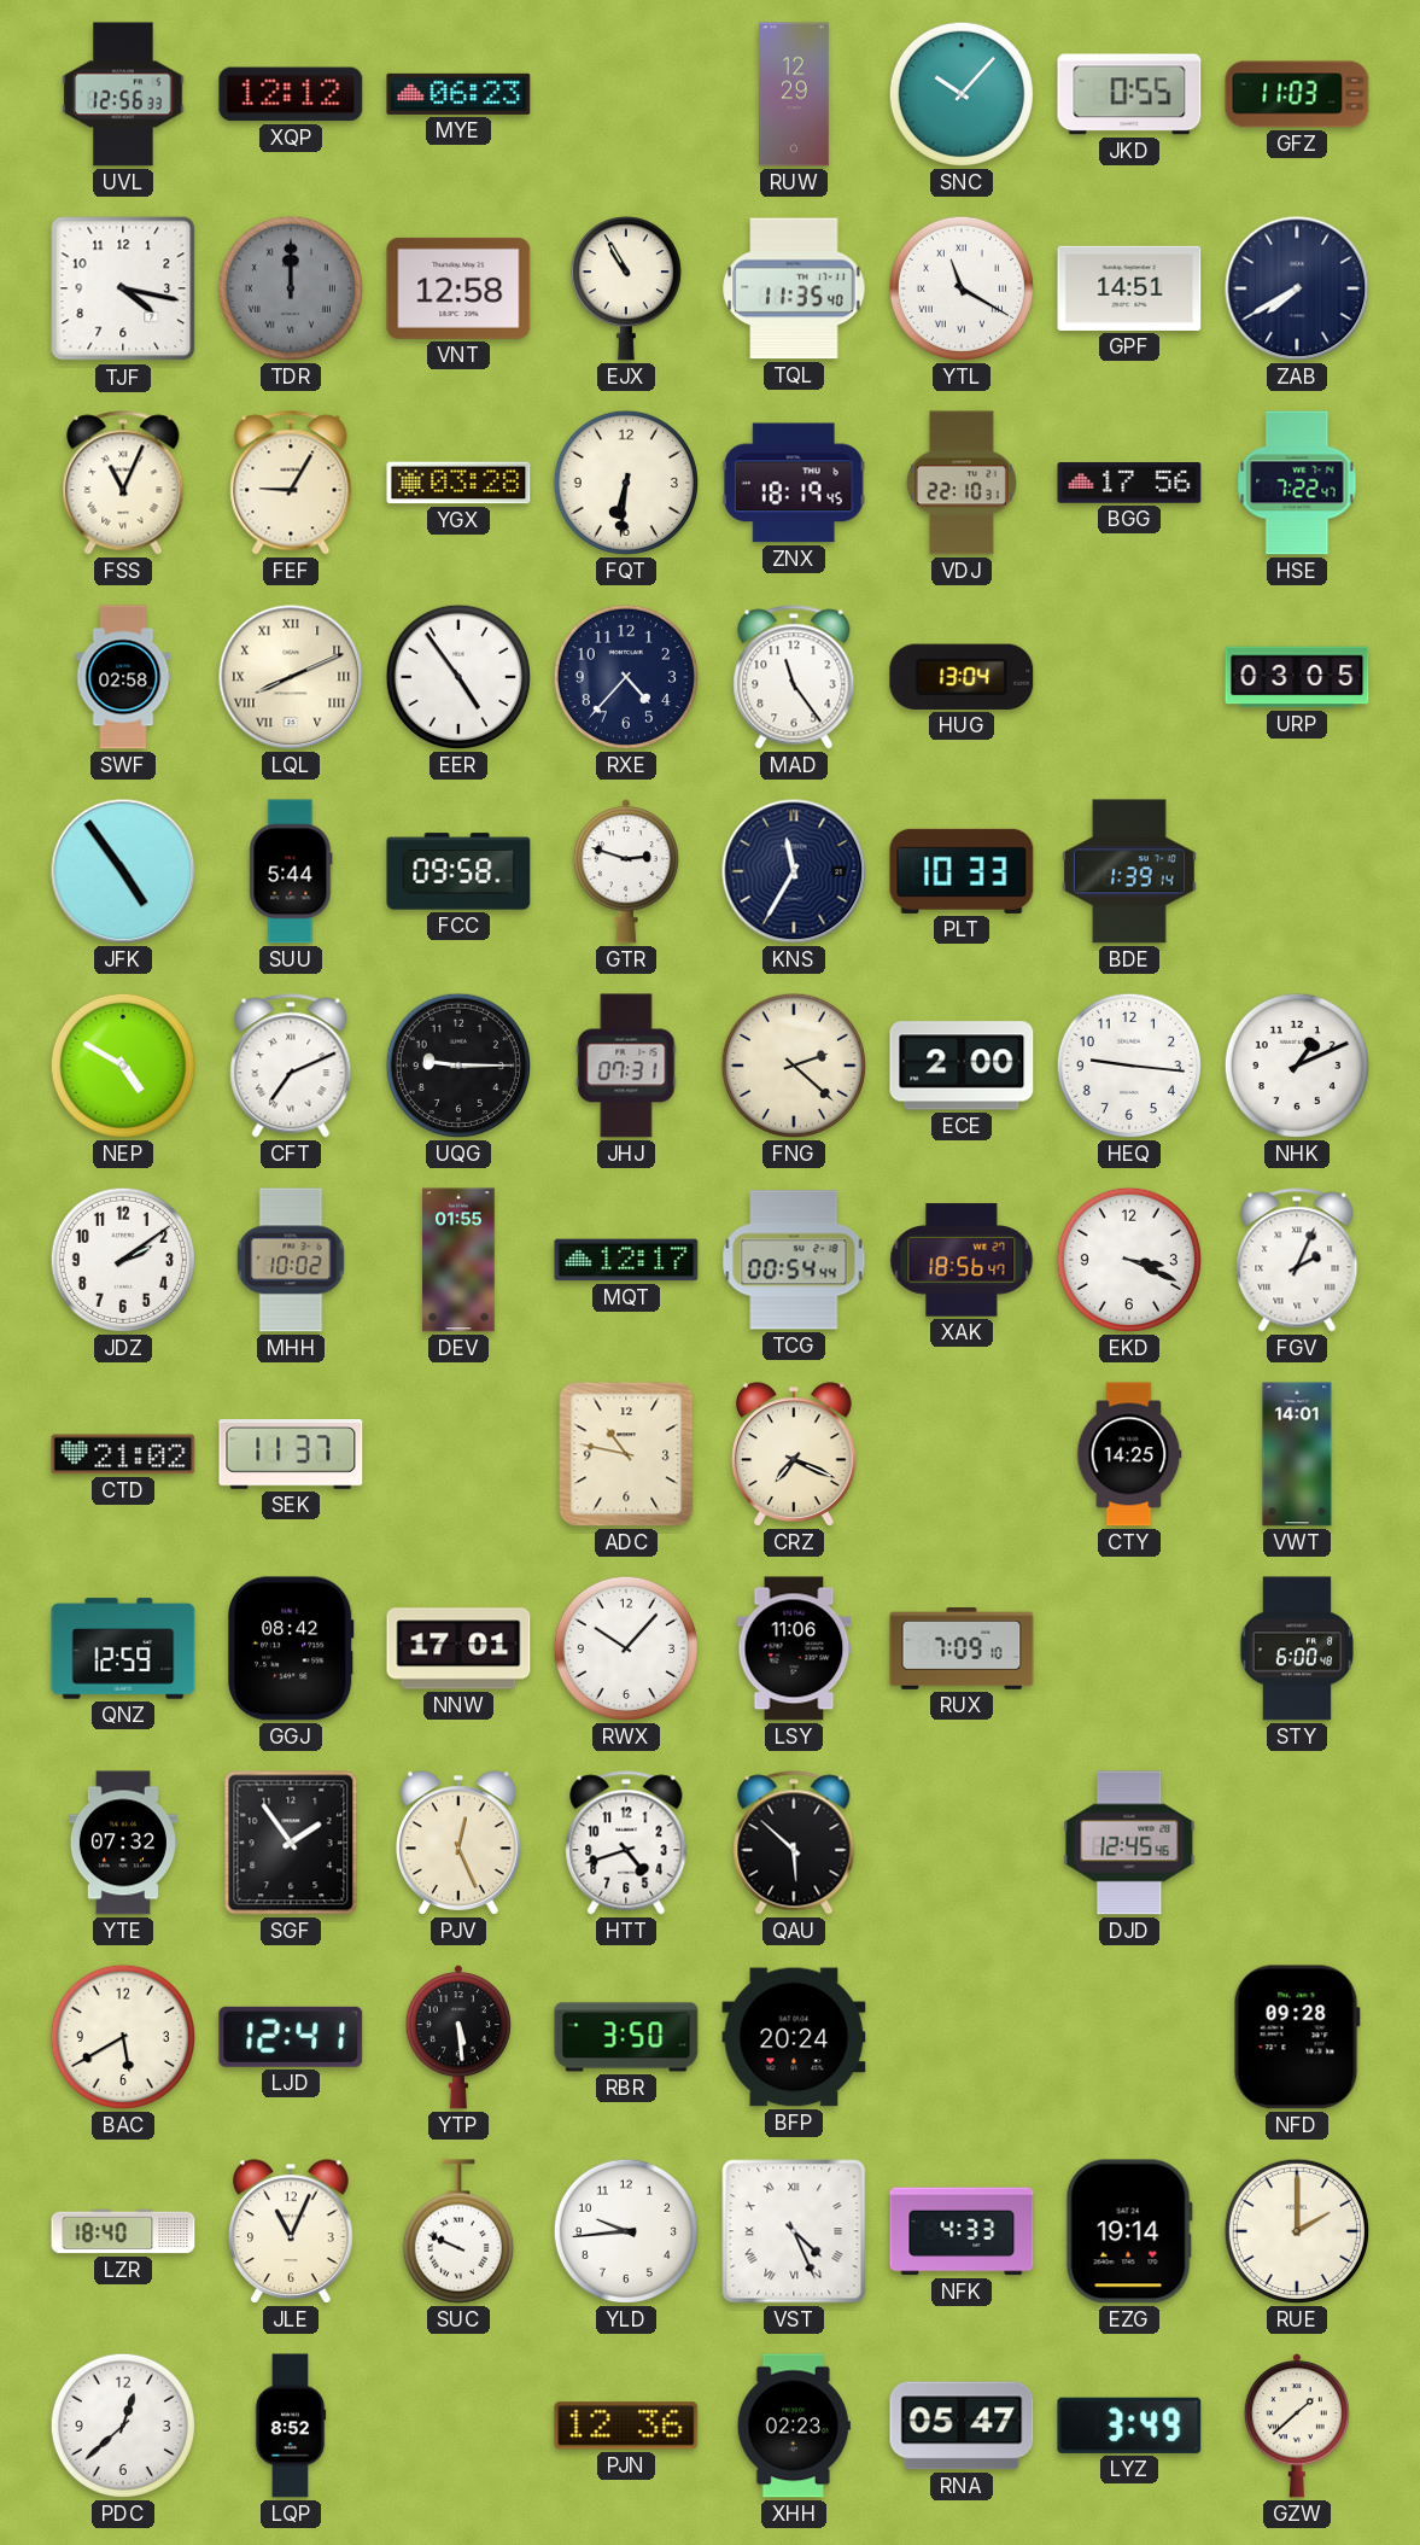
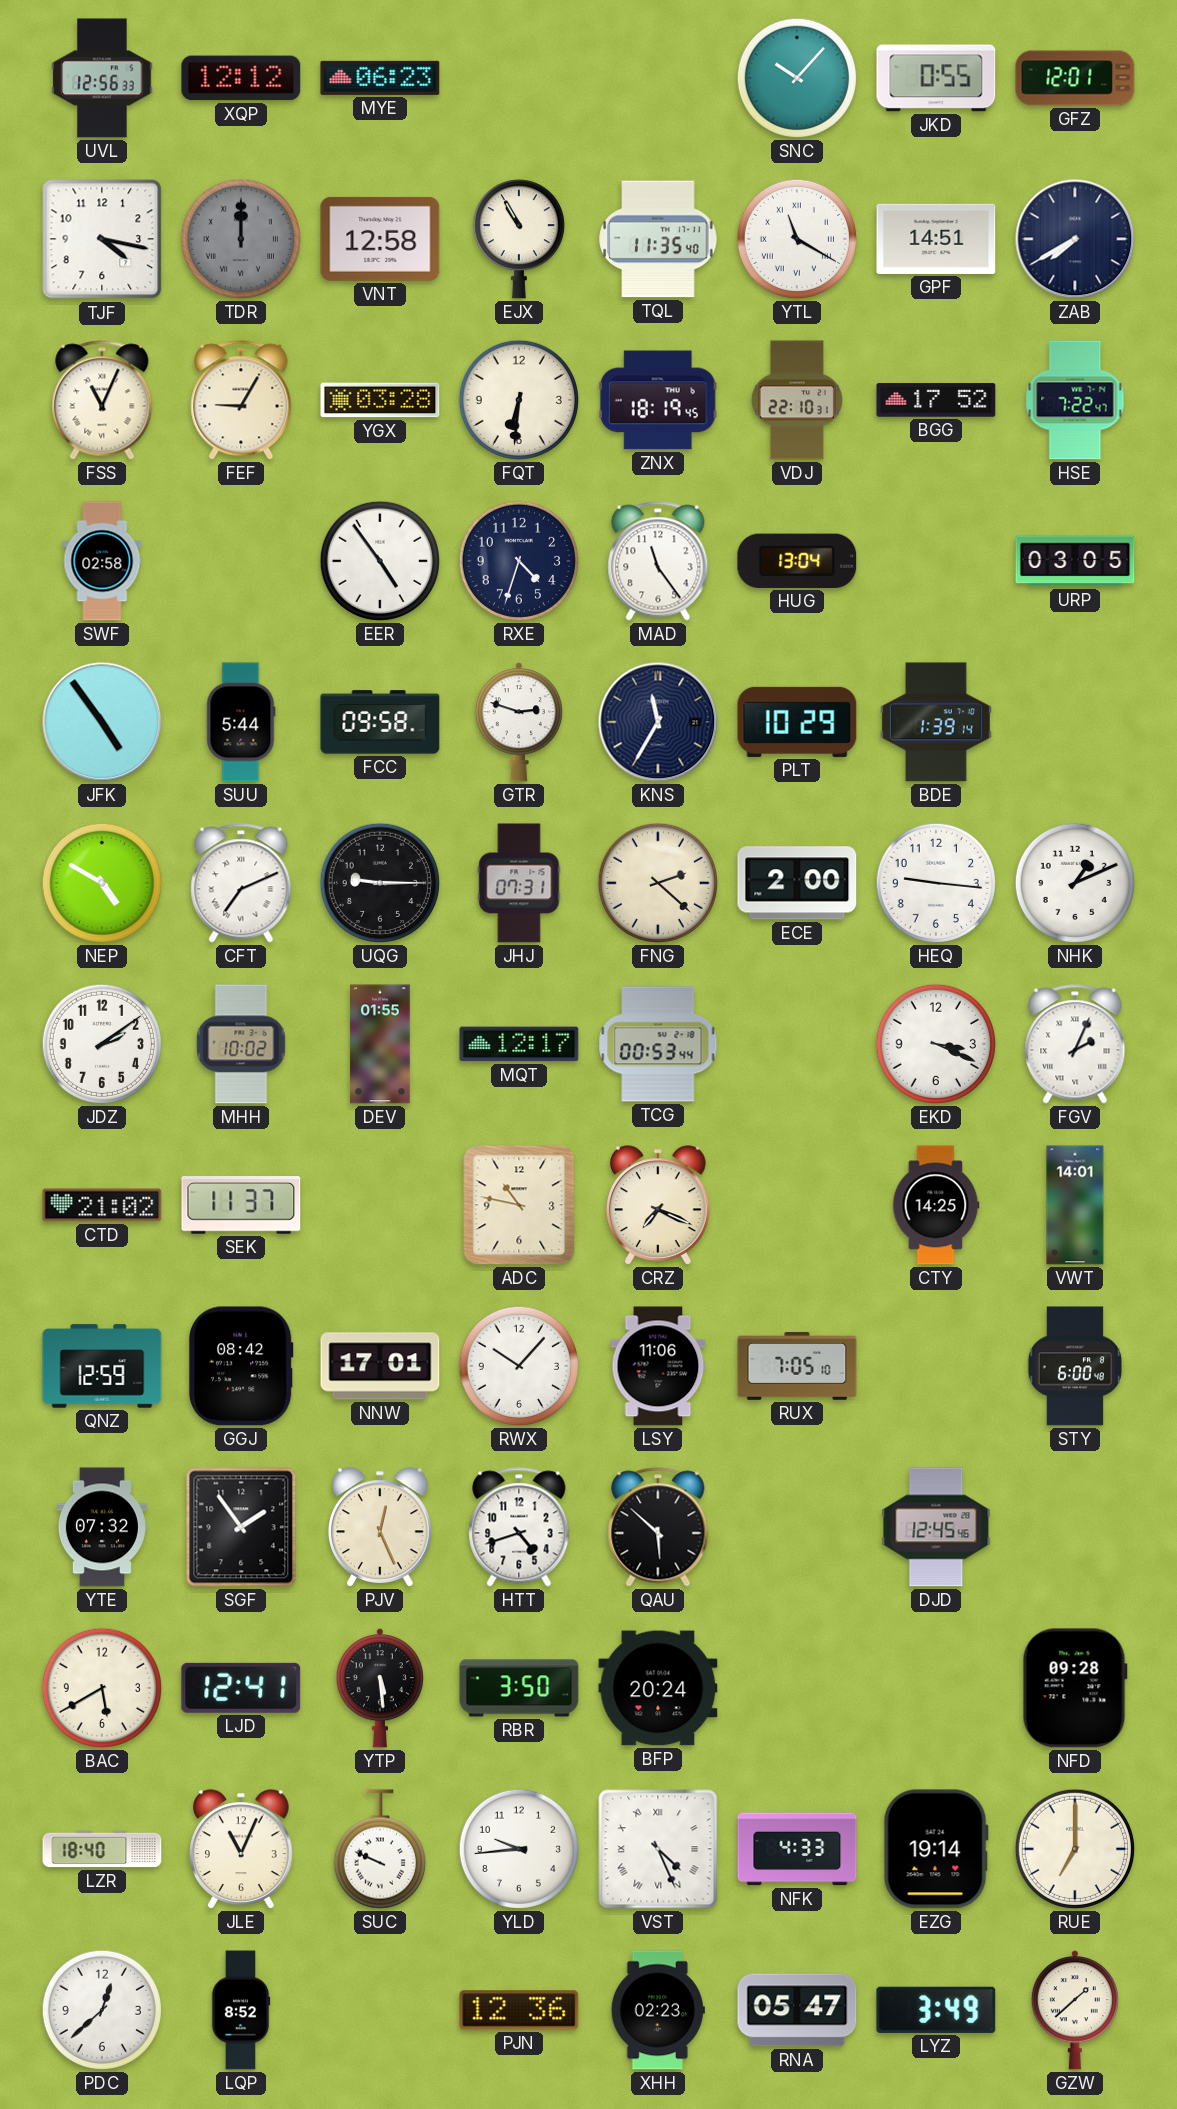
RUW: 12:29 -> none
GFZ: 11:03 -> 12:01
BGG: 17:56 -> 17:52
LQL: 8:11 -> none
RXE: 4:37 -> 4:33
PLT: 10:33 -> 10:29
TCG: 00:54 -> 00:53
XAK: 18:56 -> none
RUX: 7:09 -> 7:05
RUE: 2:00 -> 7:00
